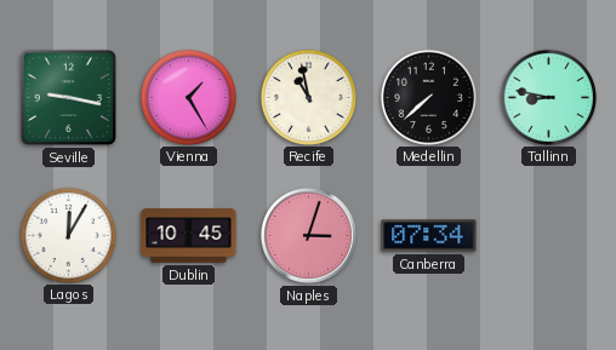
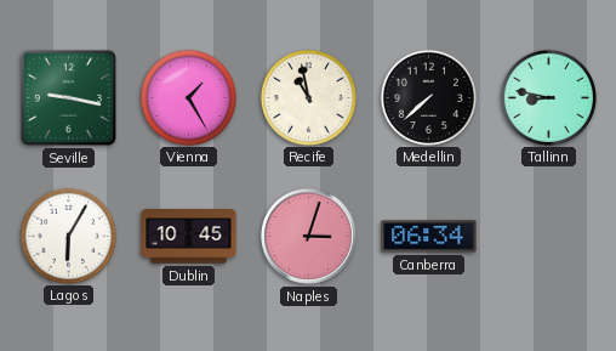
Lagos: 12:05 -> 6:05
Canberra: 07:34 -> 06:34
